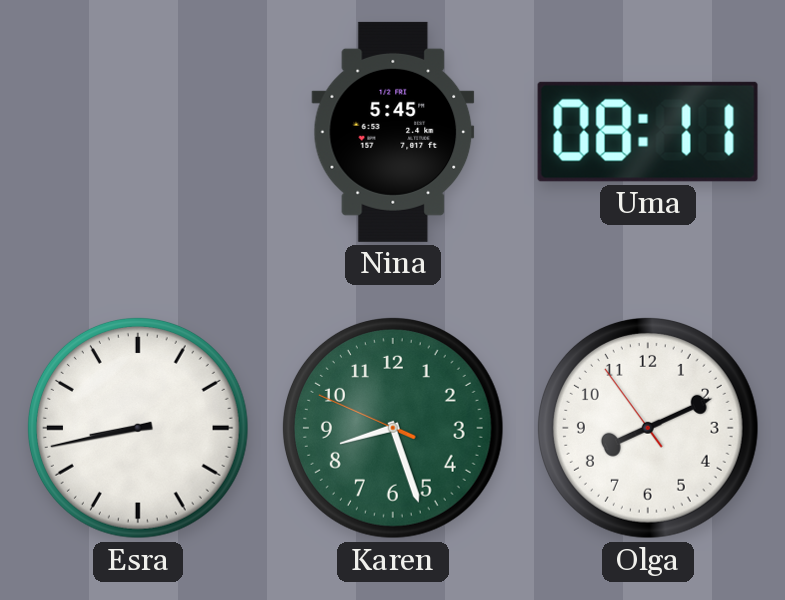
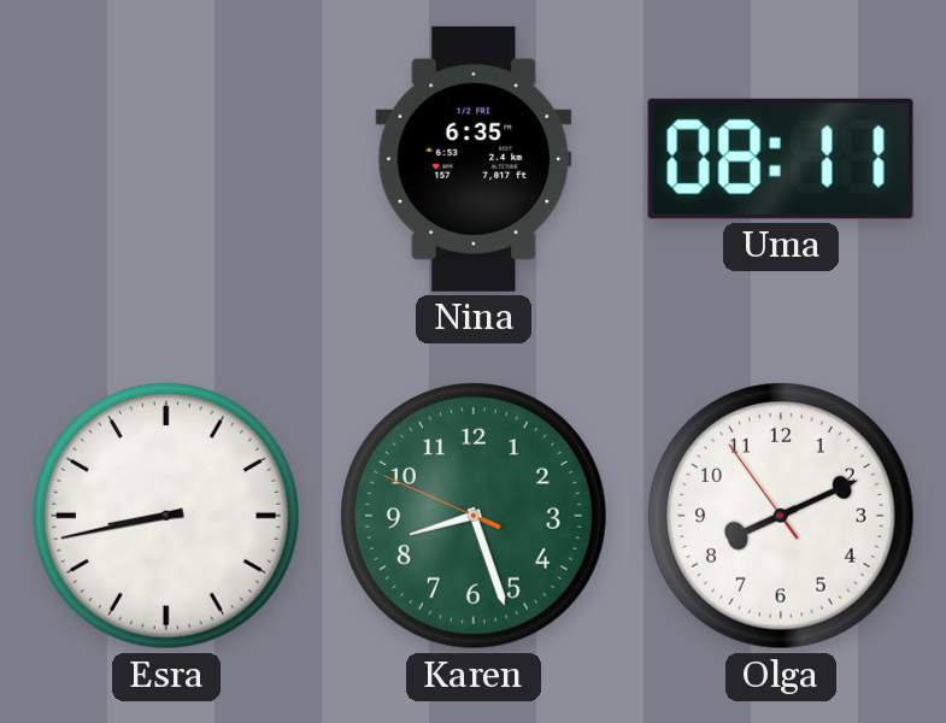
Nina: 5:45 -> 6:35
